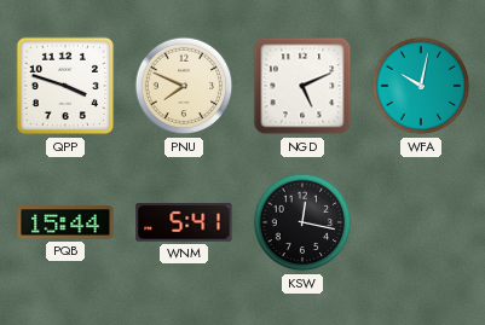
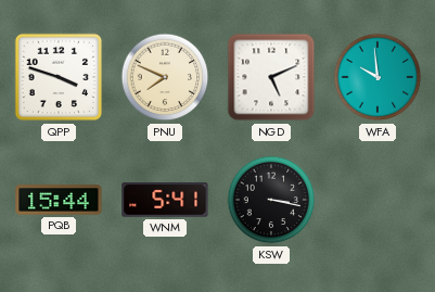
WFA: 10:02 -> 9:59
KSW: 12:17 -> 3:17
